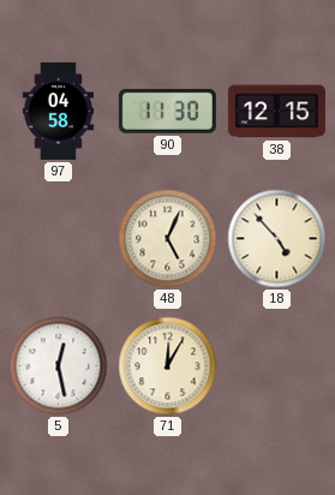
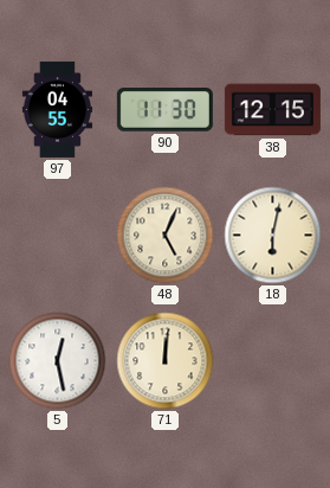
97: 04:58 -> 04:55
18: 4:53 -> 6:02
71: 12:05 -> 12:01
